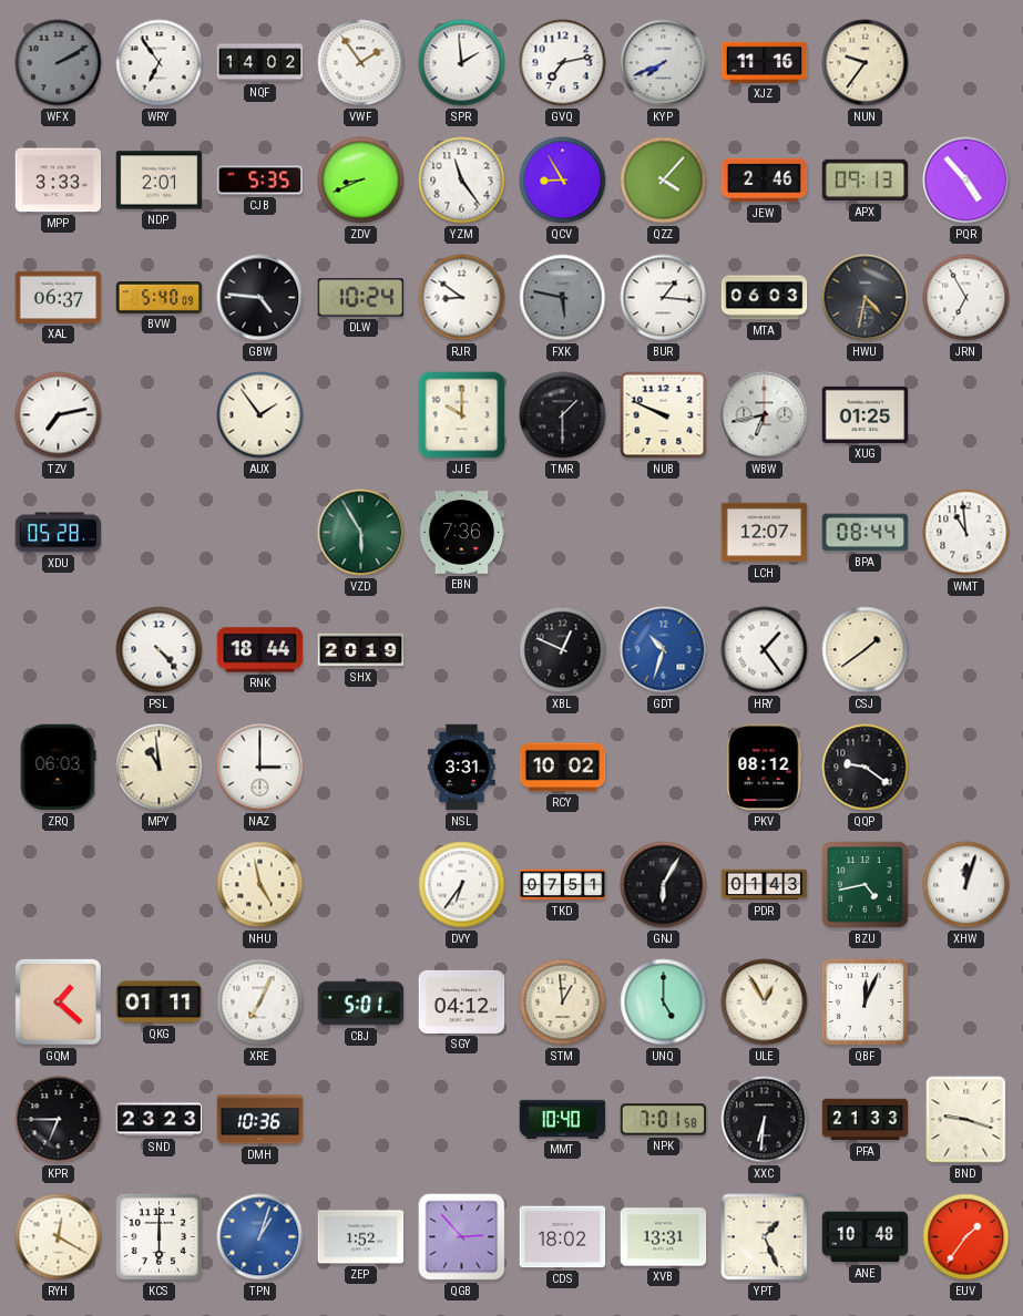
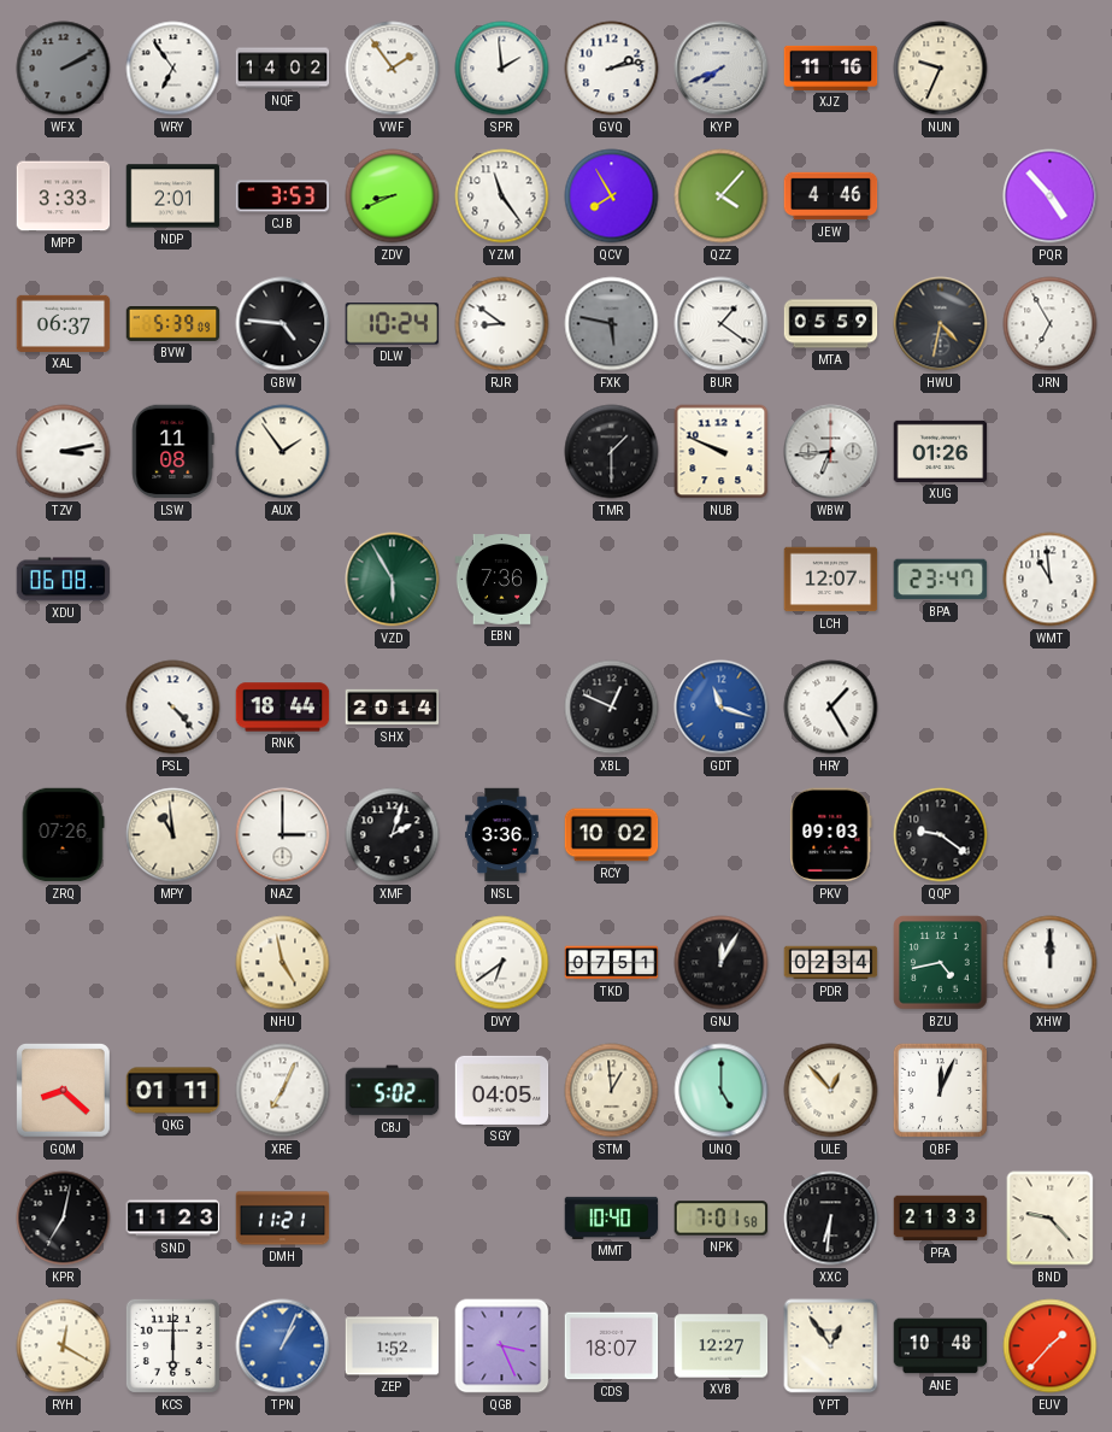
GVQ: 7:13 -> 2:13
NUN: 9:36 -> 9:34
CJB: 5:35 -> 3:53
QCV: 8:55 -> 7:55
JEW: 2:46 -> 4:46
APX: 09:13 -> none
BVW: 5:40 -> 5:39
BUR: 1:16 -> 1:21
MTA: 06:03 -> 05:59
TZV: 7:13 -> 3:13
LSW: none -> 11:08
JJE: 10:00 -> none
WBW: 6:43 -> 6:44
XUG: 01:25 -> 01:26
XDU: 05:28 -> 06:08
BPA: 08:44 -> 23:47
SHX: 20:19 -> 20:14
GDT: 10:33 -> 11:18
HRY: 1:24 -> 1:25
CSJ: 1:39 -> none
ZRQ: 06:03 -> 07:26
XMF: none -> 2:03
NSL: 3:31 -> 3:36
PKV: 08:12 -> 09:03
DVY: 6:36 -> 6:39
GNJ: 6:05 -> 12:05
PDR: 01:43 -> 02:34
XHW: 12:03 -> 12:00
GQM: 1:22 -> 8:22
CBJ: 5:01 -> 5:02
SGY: 04:12 -> 04:05
ULE: 12:55 -> 12:53
KPR: 6:45 -> 7:02
SND: 23:23 -> 11:23
DMH: 10:36 -> 11:21
BND: 9:18 -> 9:23
TPN: 1:03 -> 1:04
QGB: 2:53 -> 3:26
CDS: 18:02 -> 18:07
XVB: 13:31 -> 12:27
YPT: 1:26 -> 12:54
EUV: 1:36 -> 1:37
